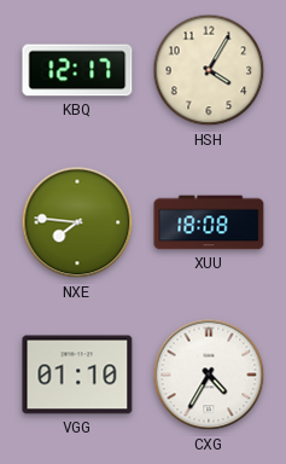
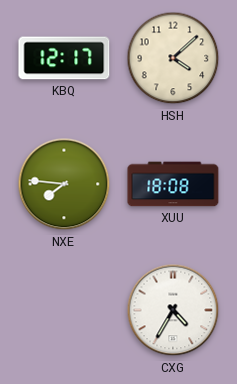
HSH: 4:05 -> 4:08
VGG: 01:10 -> none
